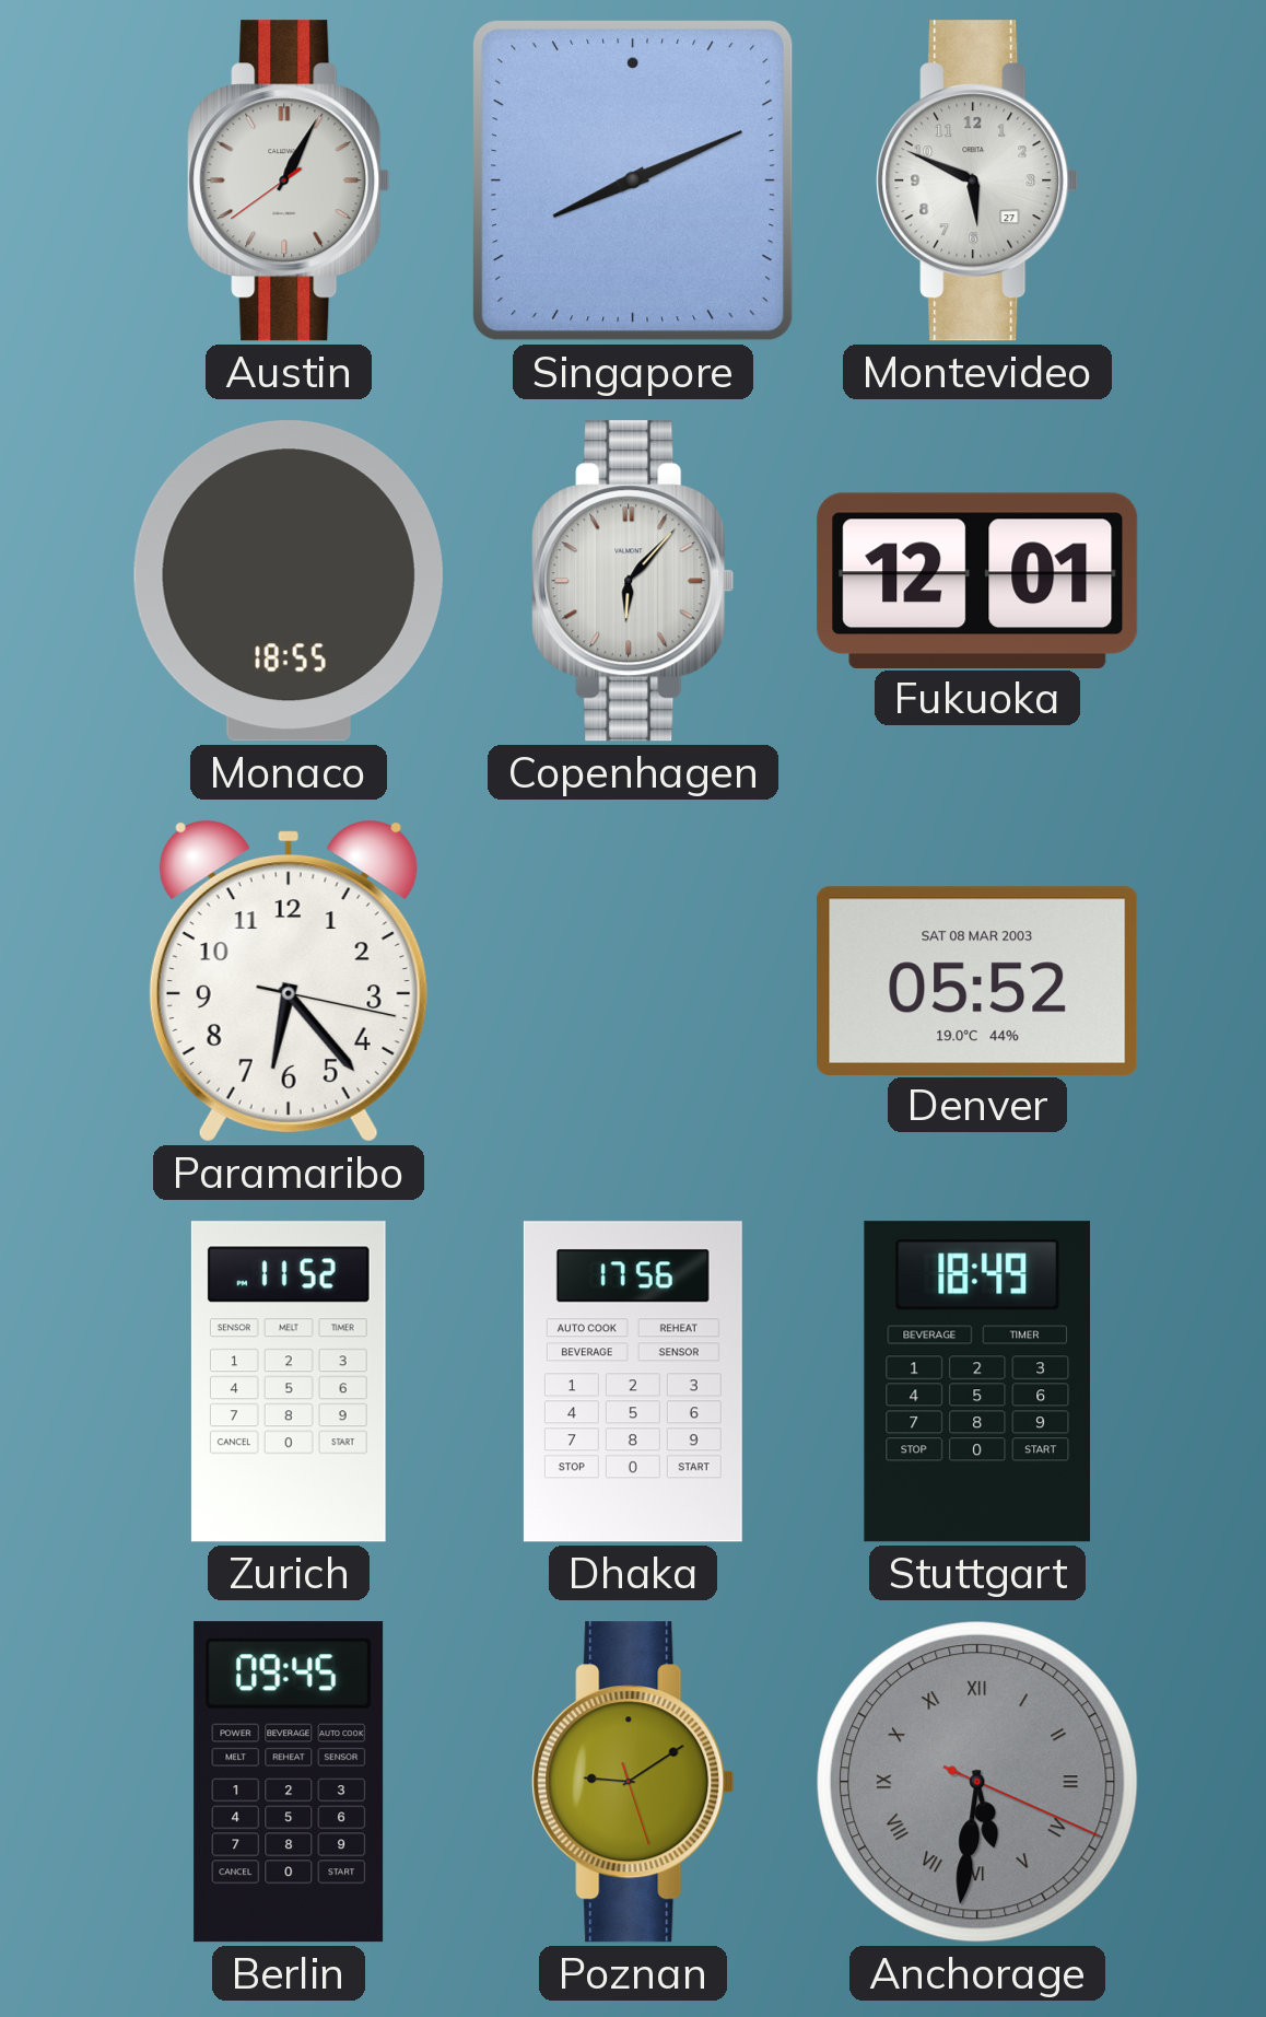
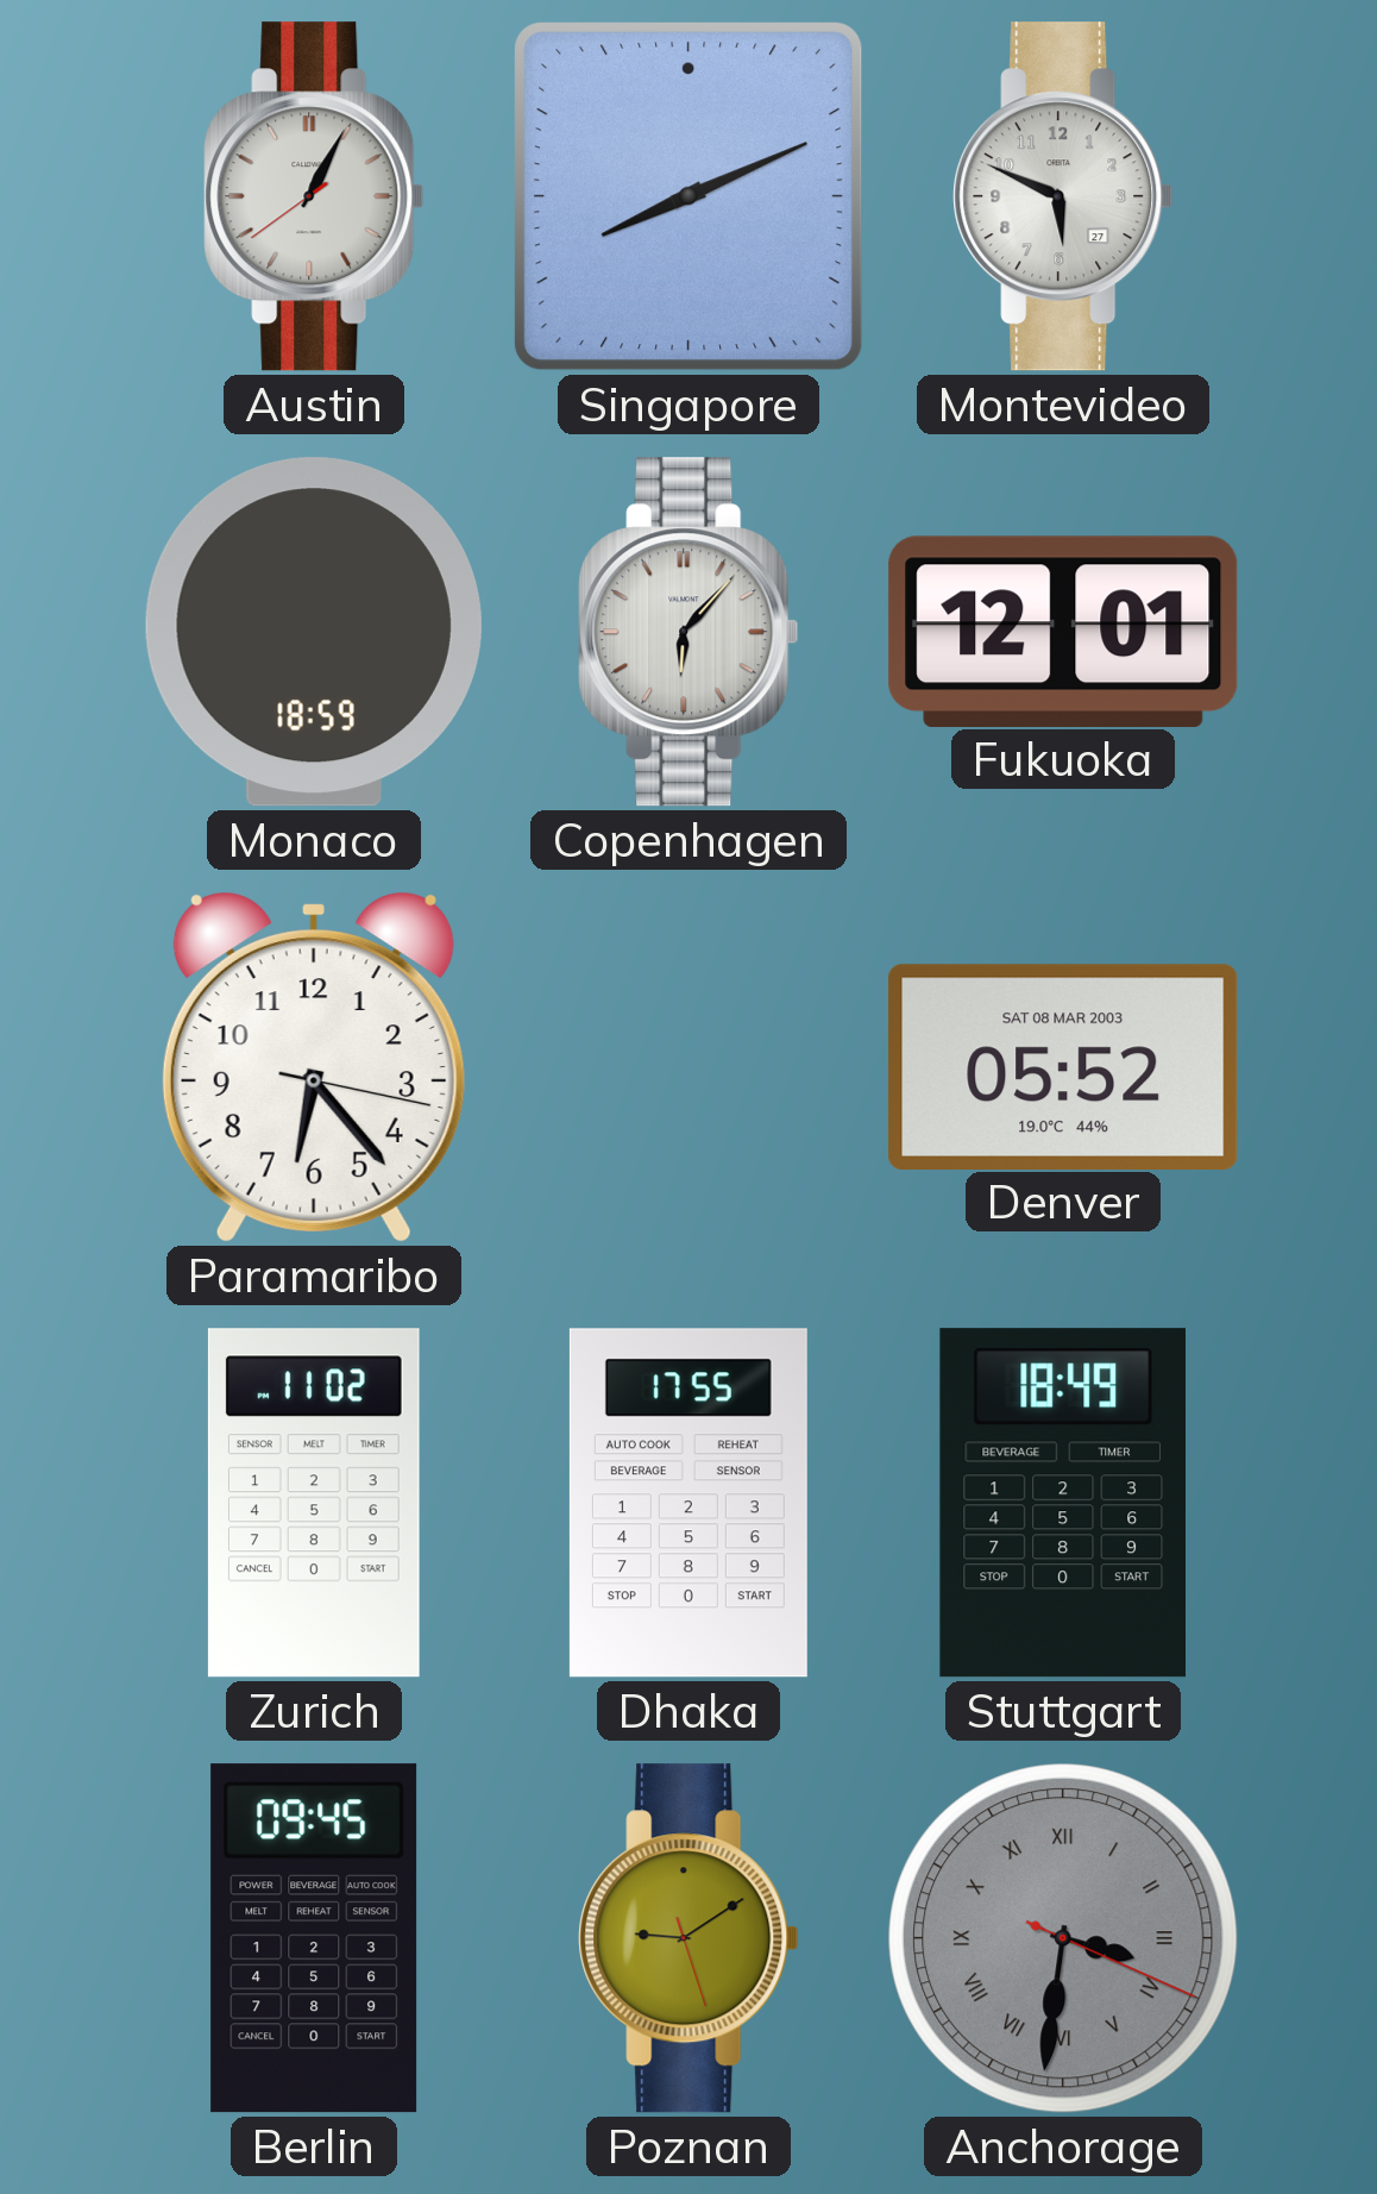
Monaco: 18:55 -> 18:59
Zurich: 11:52 -> 11:02
Dhaka: 17:56 -> 17:55
Anchorage: 5:31 -> 3:31
